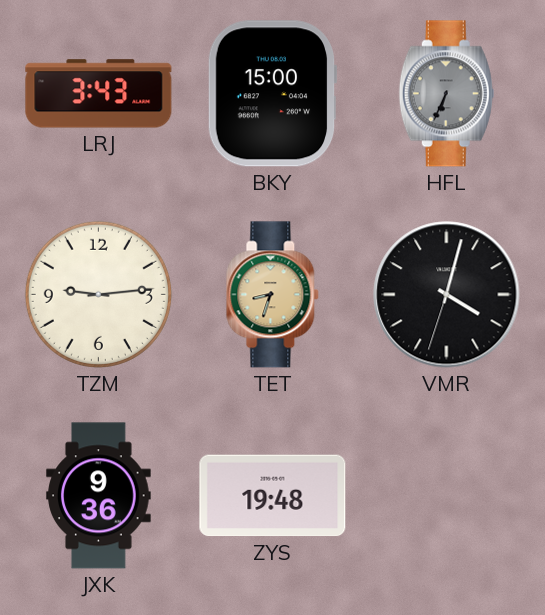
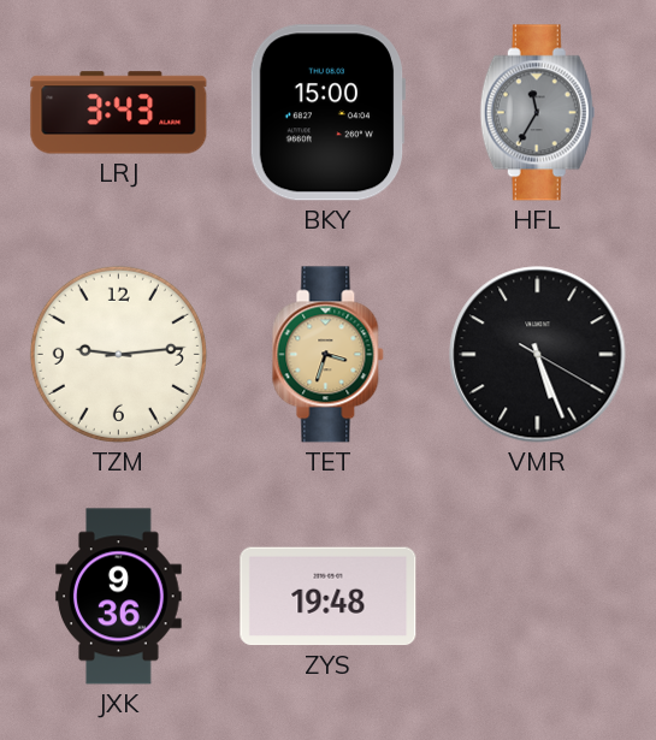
HFL: 6:34 -> 11:35
TET: 8:33 -> 3:33
VMR: 4:02 -> 5:26
